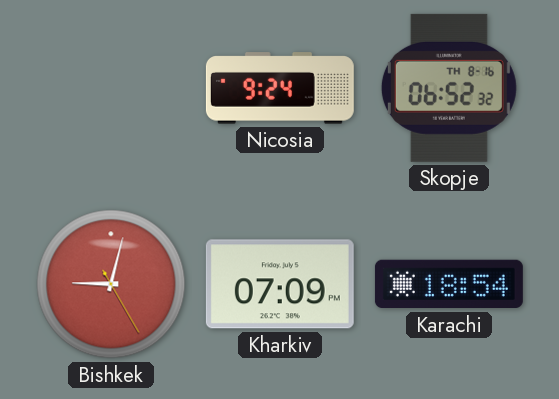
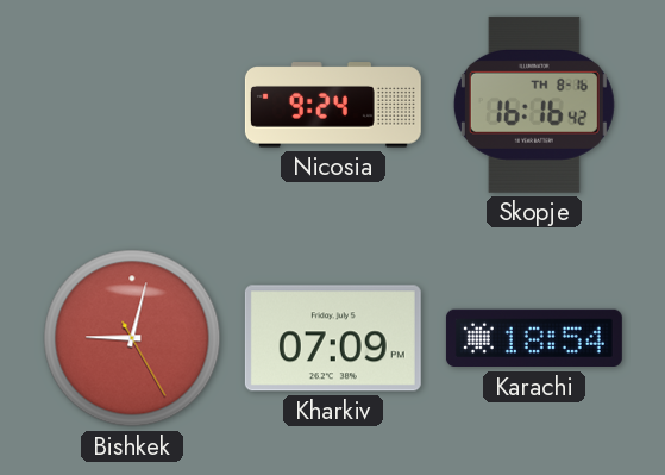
Skopje: 06:52 -> 16:16
